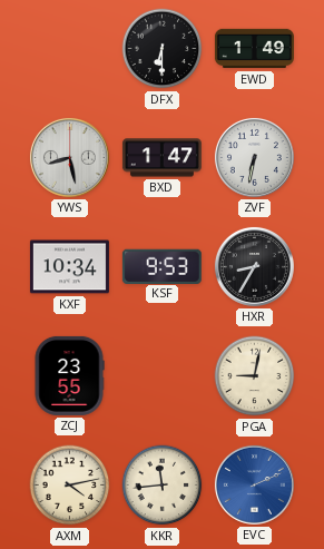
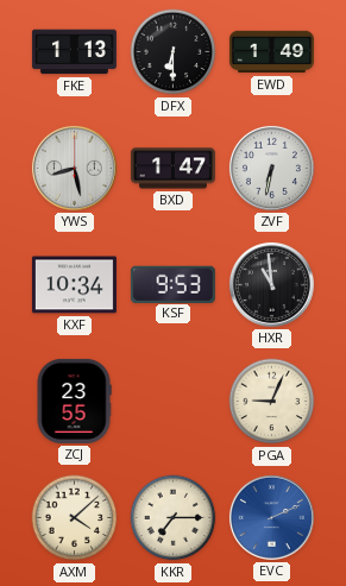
FKE: none -> 1:13
HXR: 8:35 -> 10:59
PGA: 9:02 -> 9:04
AXM: 4:13 -> 4:08
KKR: 11:44 -> 7:15
